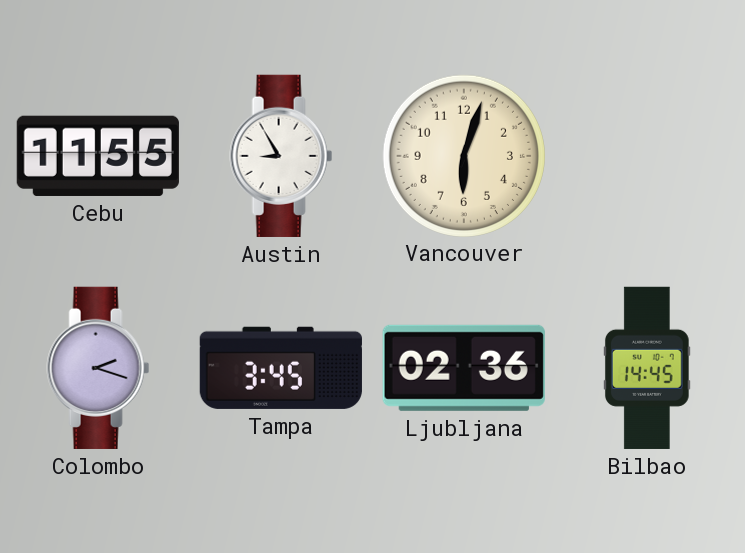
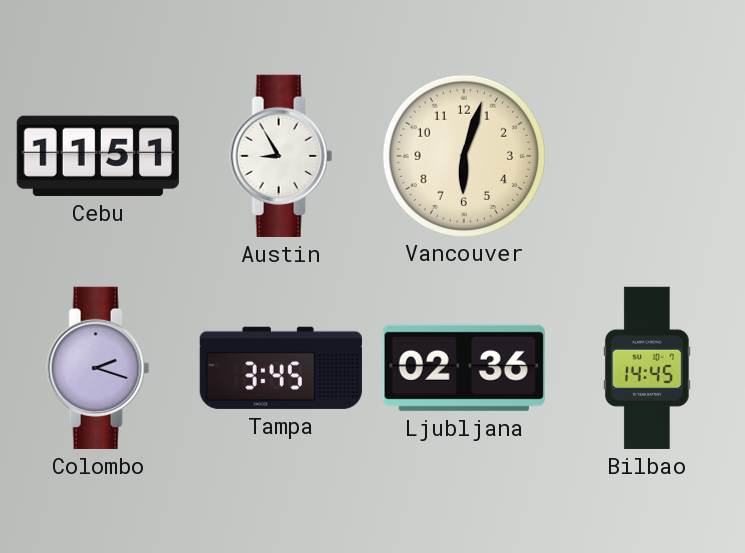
Cebu: 11:55 -> 11:51
